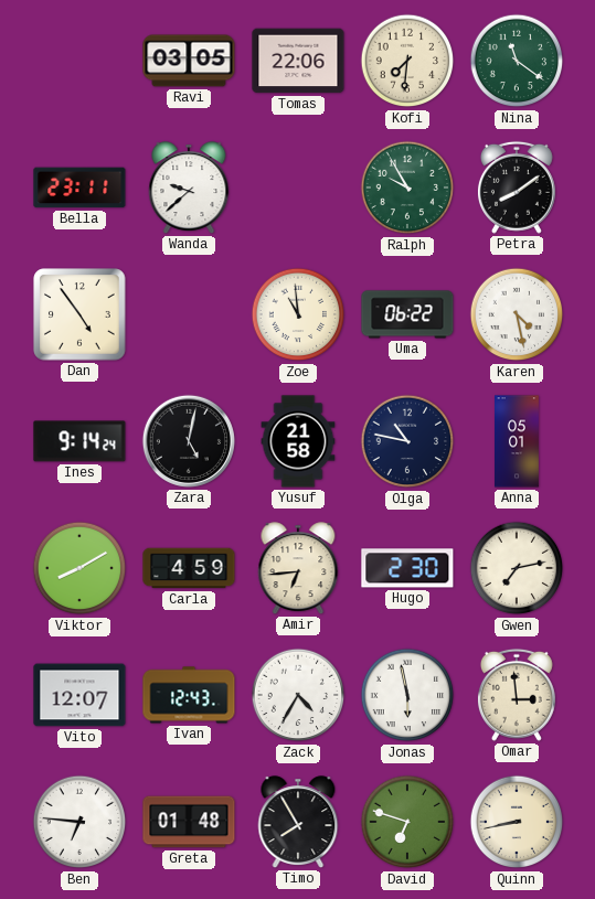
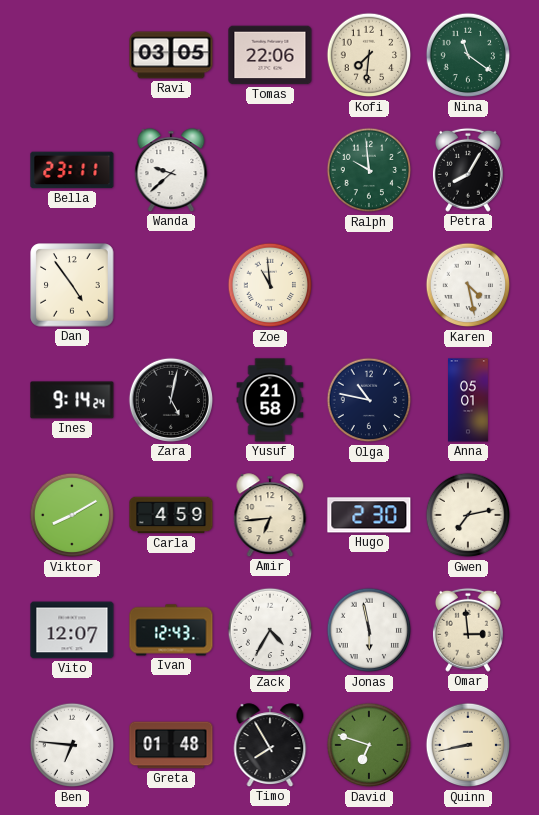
Ralph: 9:55 -> 9:59
Petra: 8:09 -> 8:05
Uma: 06:22 -> none
